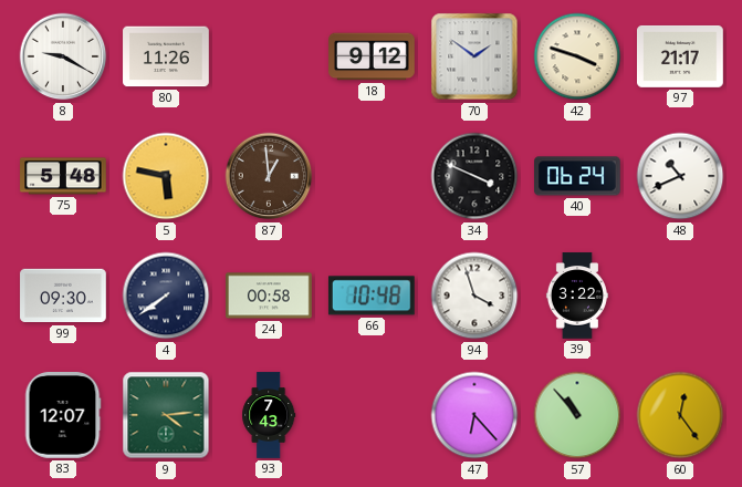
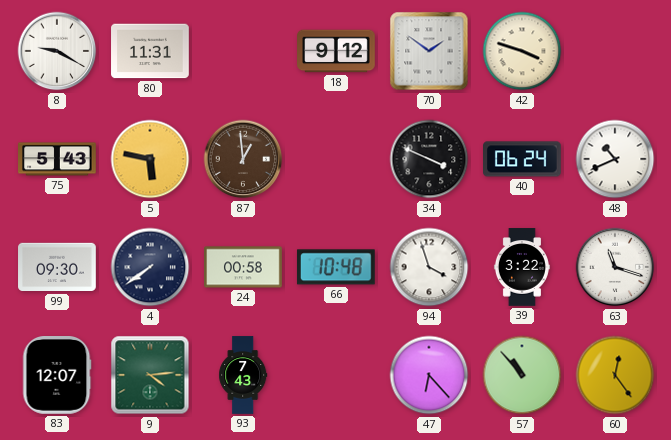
80: 11:26 -> 11:31
97: 21:17 -> none
75: 5:48 -> 5:43
63: none -> 11:18
